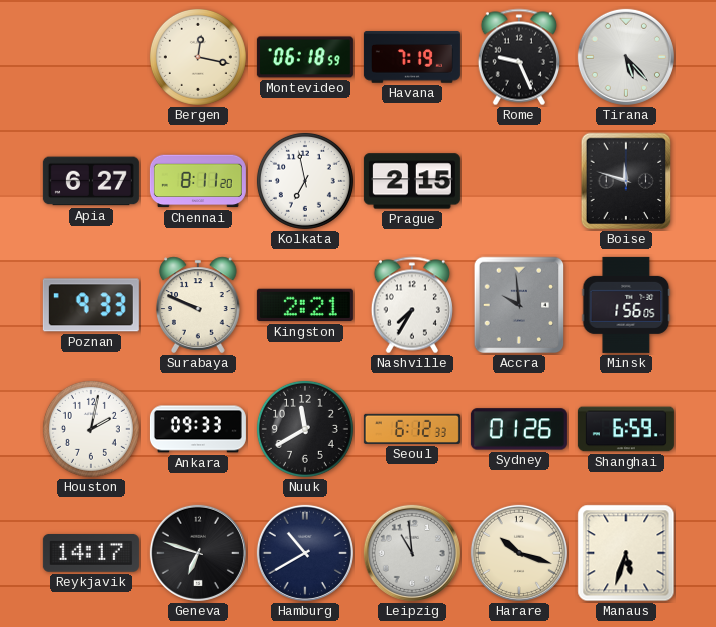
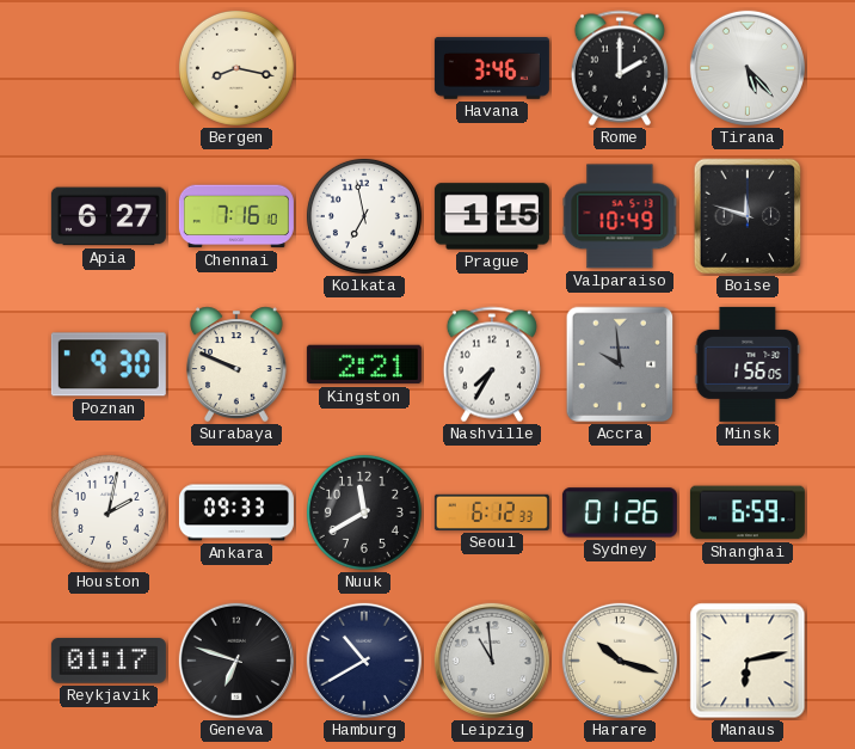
Bergen: 12:17 -> 8:17
Montevideo: 06:18 -> none
Havana: 7:19 -> 3:46
Rome: 9:26 -> 2:00
Chennai: 8:11 -> 7:16
Prague: 2:15 -> 1:15
Valparaiso: none -> 10:49
Poznan: 9:33 -> 9:30
Reykjavik: 14:17 -> 01:17
Manaus: 5:33 -> 6:13
